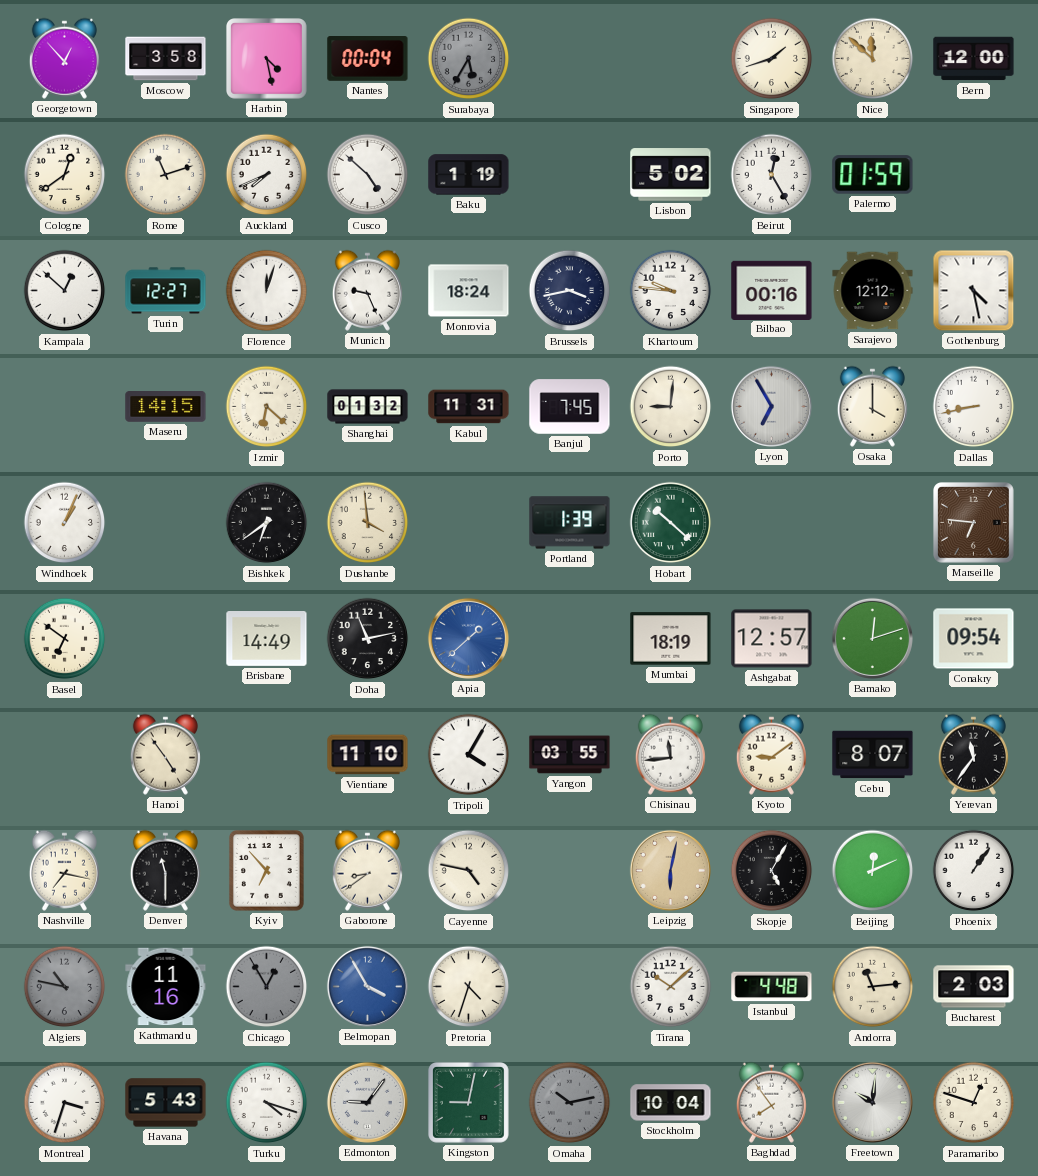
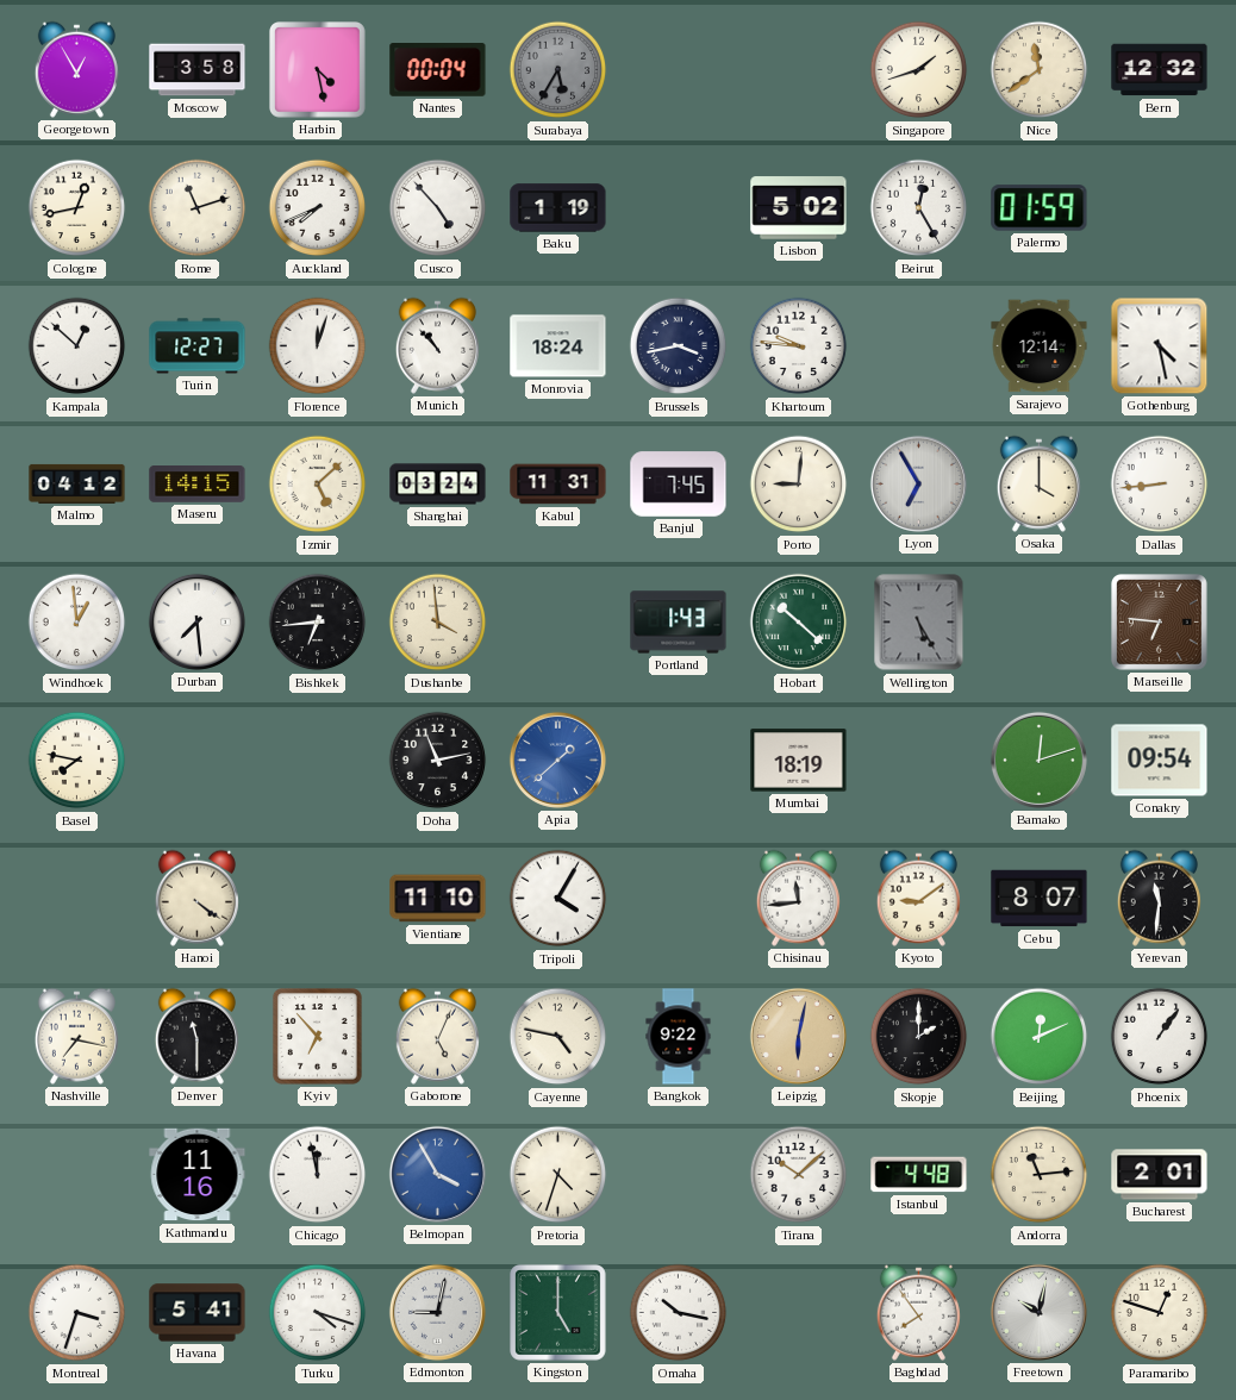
Georgetown: 12:53 -> 12:55
Nice: 11:52 -> 11:39
Bern: 12:00 -> 12:32
Cologne: 12:39 -> 12:43
Cusco: 4:52 -> 4:53
Munich: 9:26 -> 10:53
Bilbao: 00:16 -> none
Sarajevo: 12:12 -> 12:14
Malmo: none -> 04:12
Izmir: 6:22 -> 5:08
Shanghai: 01:32 -> 03:24
Dallas: 8:43 -> 8:44
Windhoek: 1:04 -> 12:59
Durban: none -> 7:29
Bishkek: 6:39 -> 6:44
Portland: 1:39 -> 1:43
Wellington: none -> 5:25
Basel: 6:51 -> 7:47
Brisbane: 14:49 -> none
Ashgabat: 12:57 -> none
Hanoi: 4:54 -> 4:21
Yangon: 03:55 -> none
Yerevan: 11:36 -> 11:31
Gaborone: 8:39 -> 5:04
Bangkok: none -> 9:22
Skopje: 5:05 -> 2:00
Algiers: 10:47 -> none
Chicago: 12:55 -> 11:58
Chicago dial: grey -> white
Bucharest: 2:03 -> 2:01
Havana: 5:43 -> 5:41
Edmonton: 9:06 -> 9:02
Kingston: 9:02 -> 5:00
Omaha: 10:13 -> 10:17
Omaha dial: grey -> white
Stockholm: 10:04 -> none
Freetown: 10:01 -> 10:02
